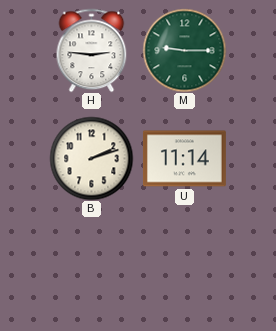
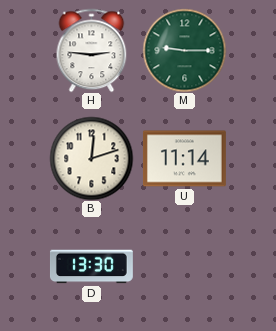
B: 2:12 -> 12:12
D: none -> 13:30
